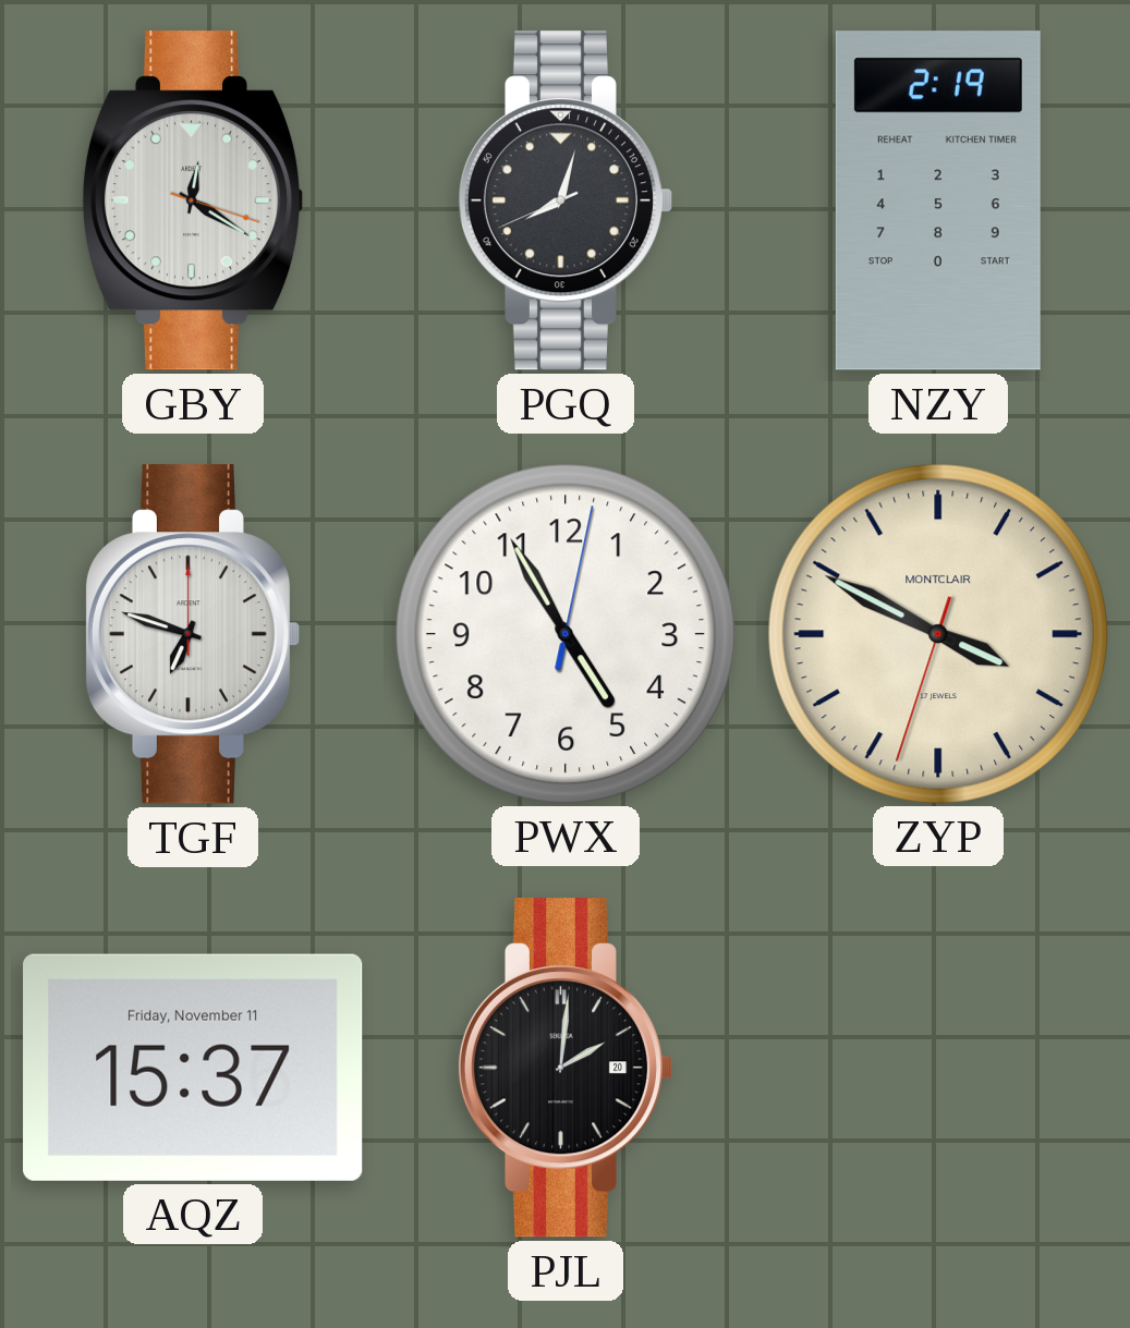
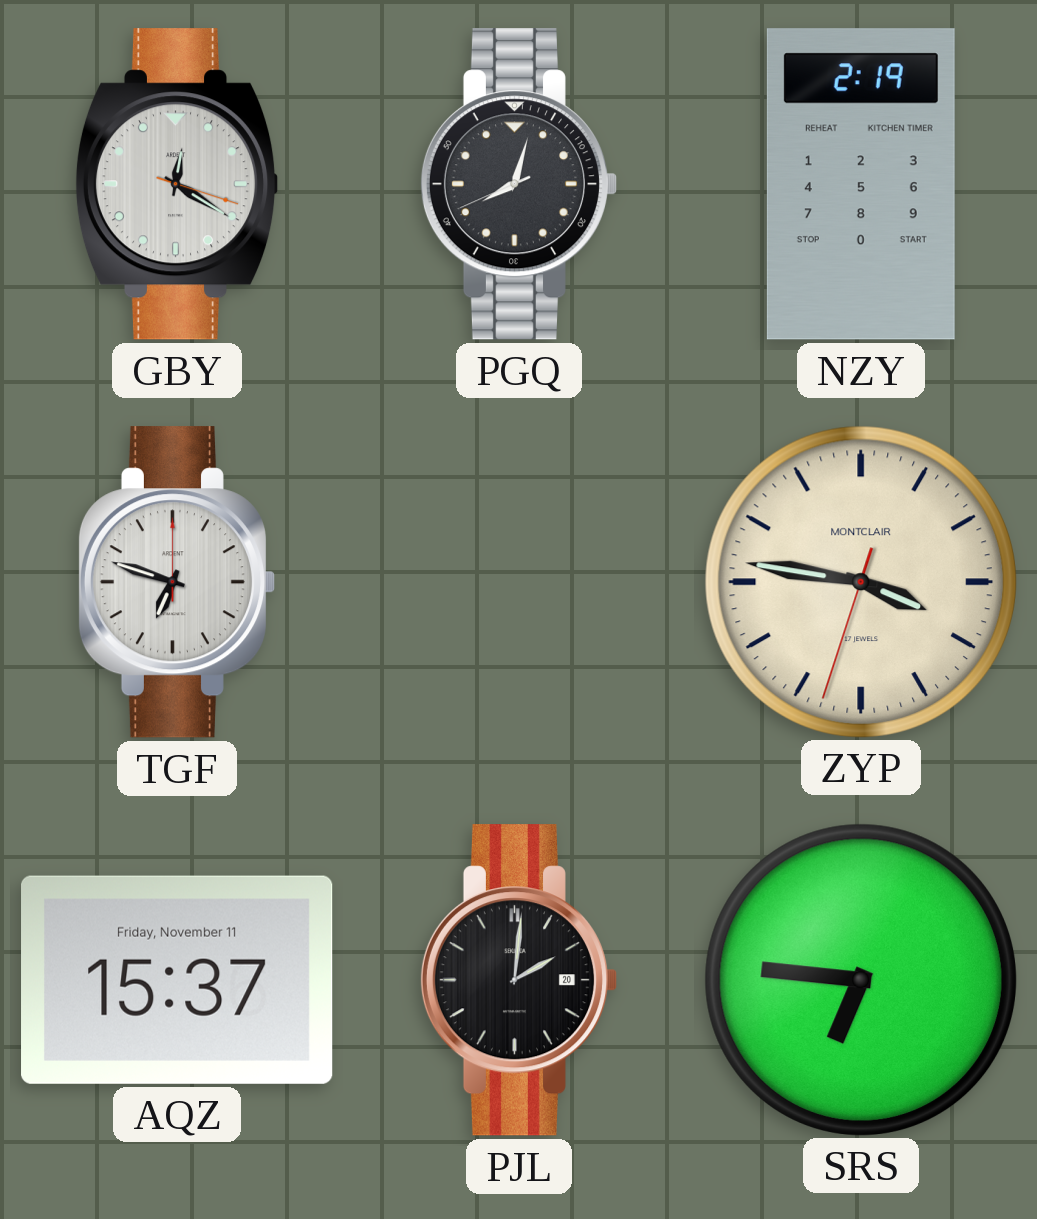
PWX: 4:55 -> none
ZYP: 3:49 -> 3:46
SRS: none -> 6:46
